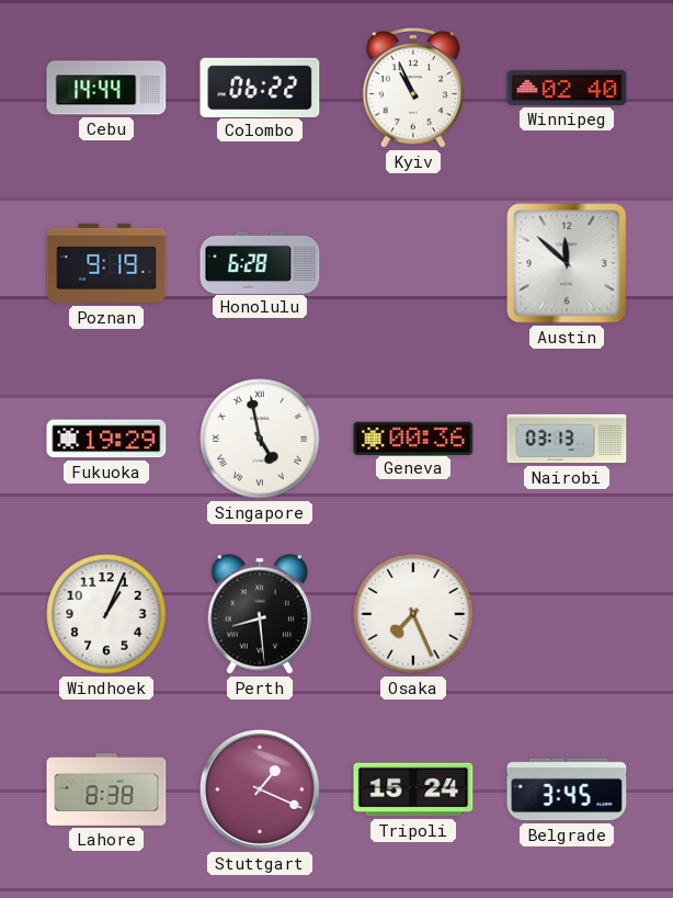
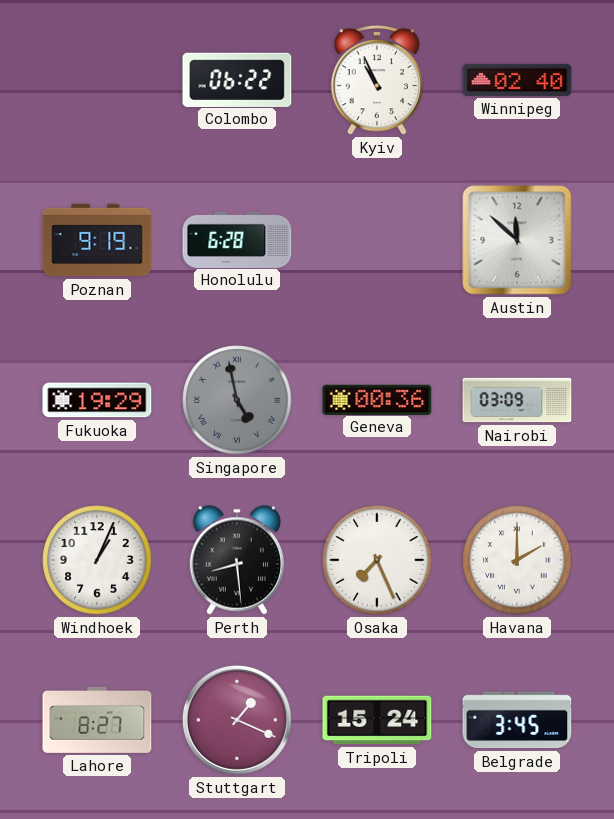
Cebu: 14:44 -> none
Singapore dial: white -> grey
Nairobi: 03:13 -> 03:09
Havana: none -> 2:00
Lahore: 8:38 -> 8:27
